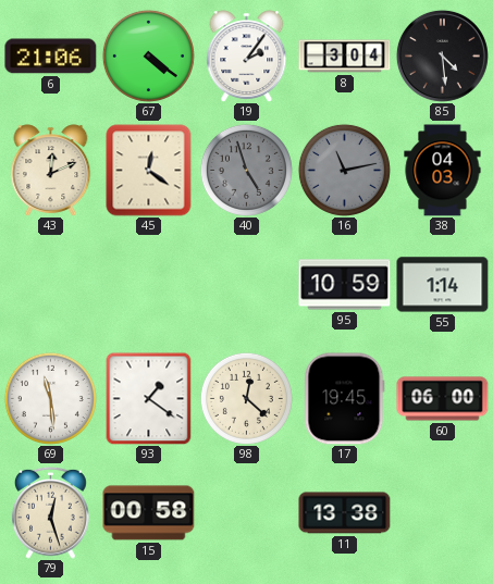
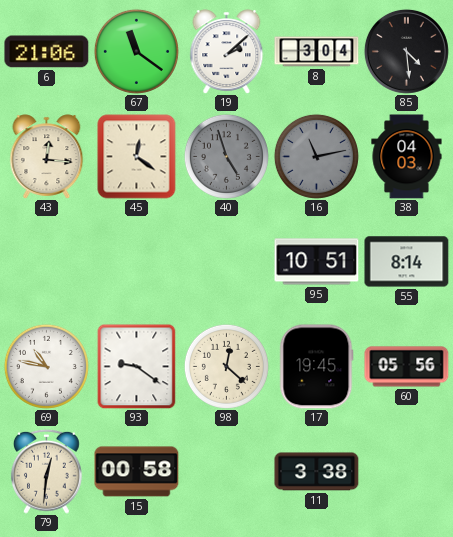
67: 4:21 -> 11:21
19: 2:06 -> 2:08
43: 12:11 -> 12:16
95: 10:59 -> 10:51
55: 1:14 -> 8:14
69: 11:29 -> 10:47
93: 1:21 -> 9:21
60: 06:00 -> 05:56
79: 12:27 -> 12:31
11: 13:38 -> 3:38
